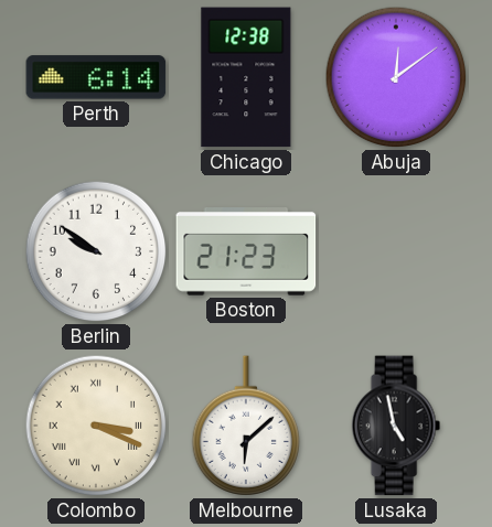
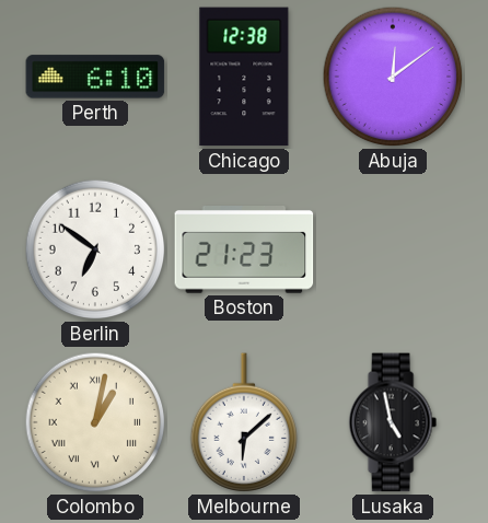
Perth: 6:14 -> 6:10
Berlin: 9:51 -> 6:51
Colombo: 3:19 -> 1:02
